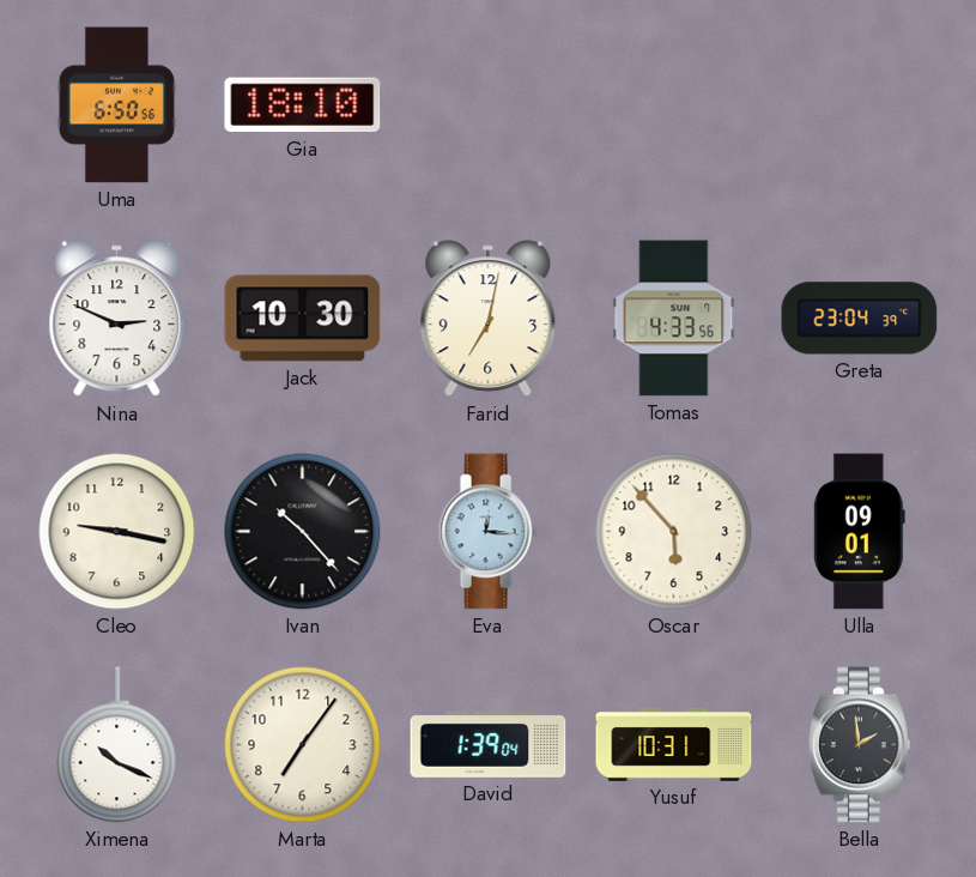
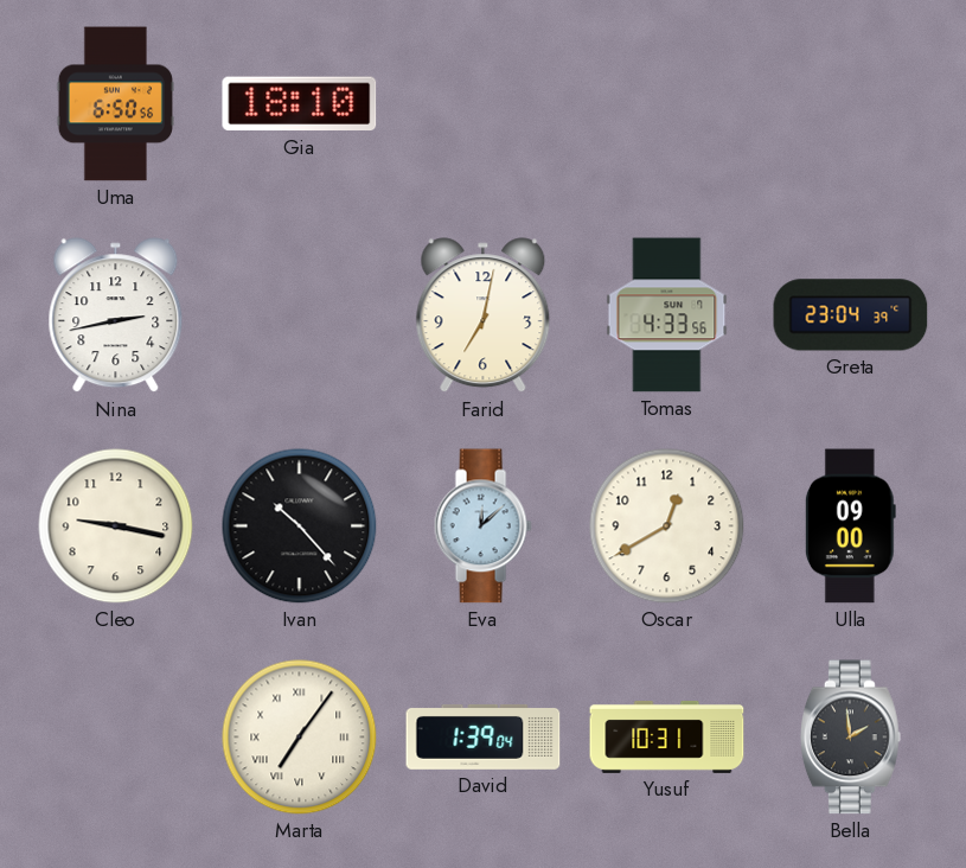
Nina: 2:49 -> 2:43
Jack: 10:30 -> none
Eva: 12:16 -> 12:08
Oscar: 5:53 -> 12:40
Ulla: 09:01 -> 09:00
Ximena: 10:19 -> none
Marta numerals: Arabic -> Roman
